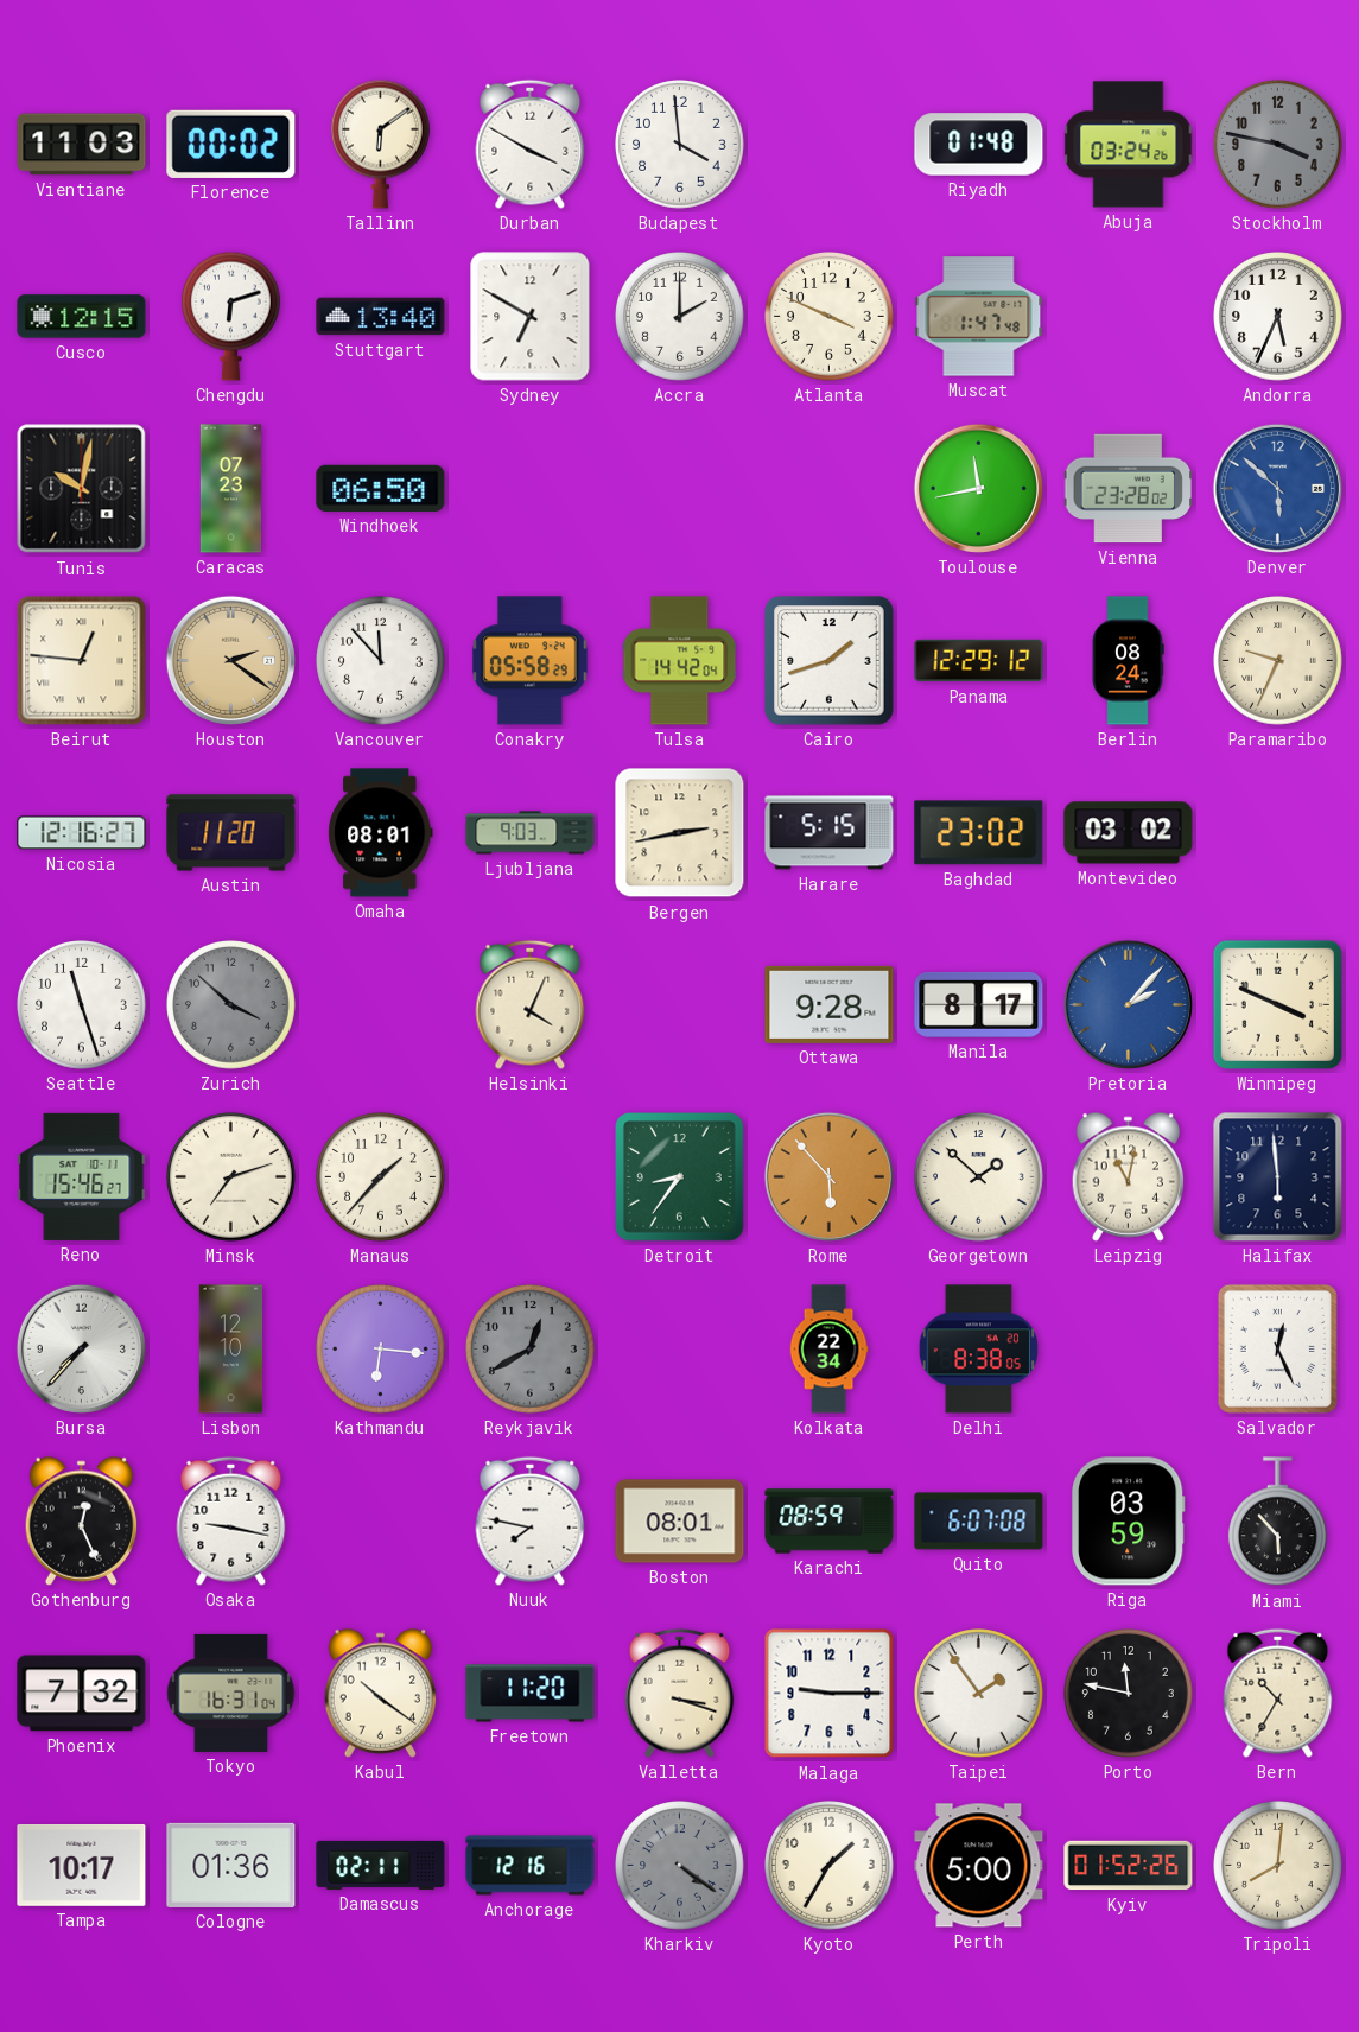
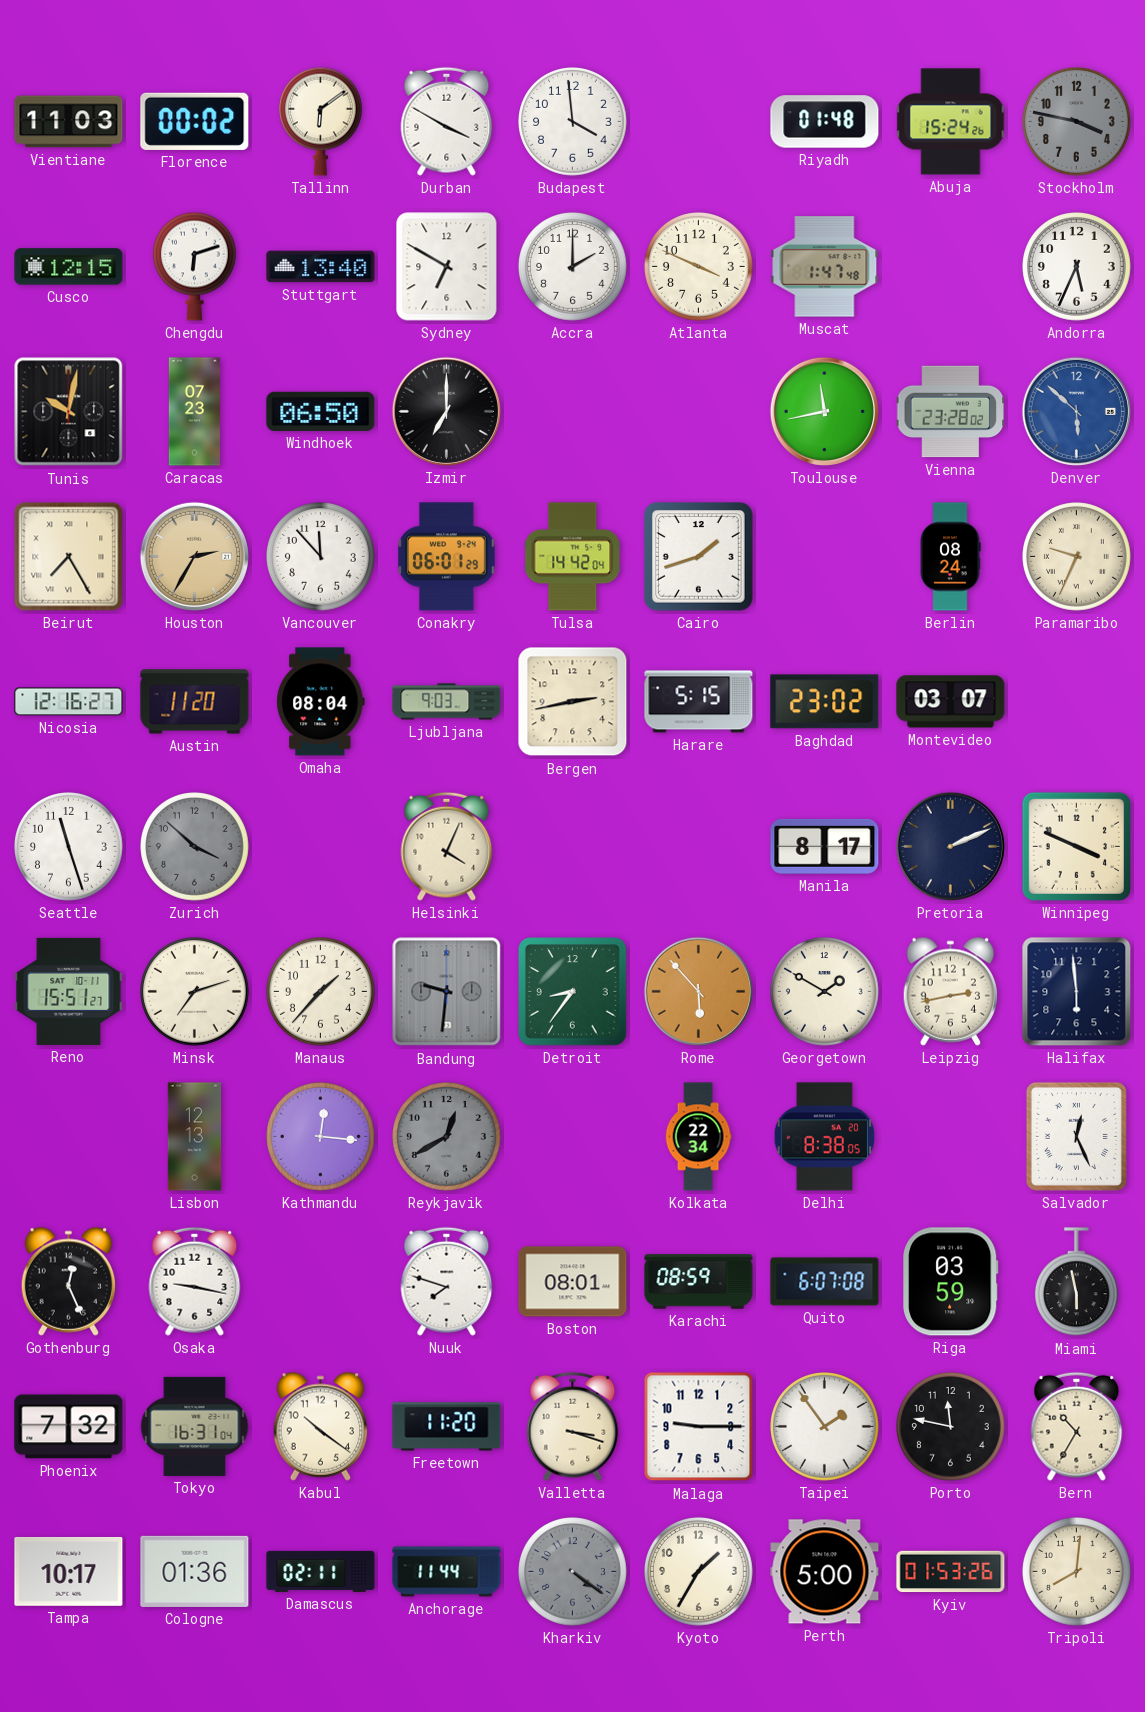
Abuja: 03:24 -> 15:24
Izmir: none -> 7:00
Beirut: 12:46 -> 7:25
Houston: 2:21 -> 2:35
Conakry: 05:58 -> 06:01
Panama: 12:29 -> none
Omaha: 08:01 -> 08:04
Montevideo: 03:02 -> 03:07
Ottawa: 9:28 -> none
Pretoria: 2:07 -> 2:11
Pretoria dial: blue -> navy
Reno: 15:46 -> 15:51
Bandung: none -> 9:31
Georgetown: 1:52 -> 1:50
Leipzig: 11:02 -> 2:43
Bursa: 7:37 -> none
Lisbon: 12:10 -> 12:13
Kathmandu: 6:16 -> 12:16
Nuuk: 7:47 -> 7:48
Miami: 5:53 -> 5:58
Anchorage: 12:16 -> 11:44
Kyiv: 01:52 -> 01:53
